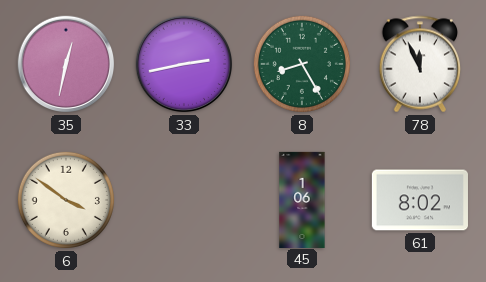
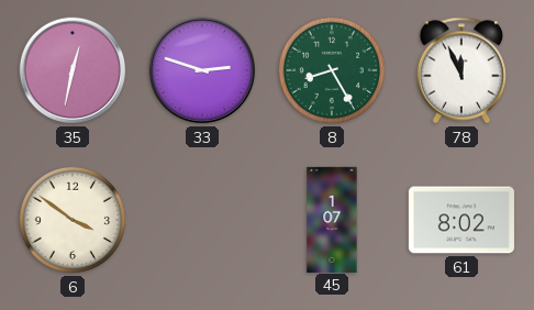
33: 2:43 -> 2:48
45: 1:06 -> 1:07
